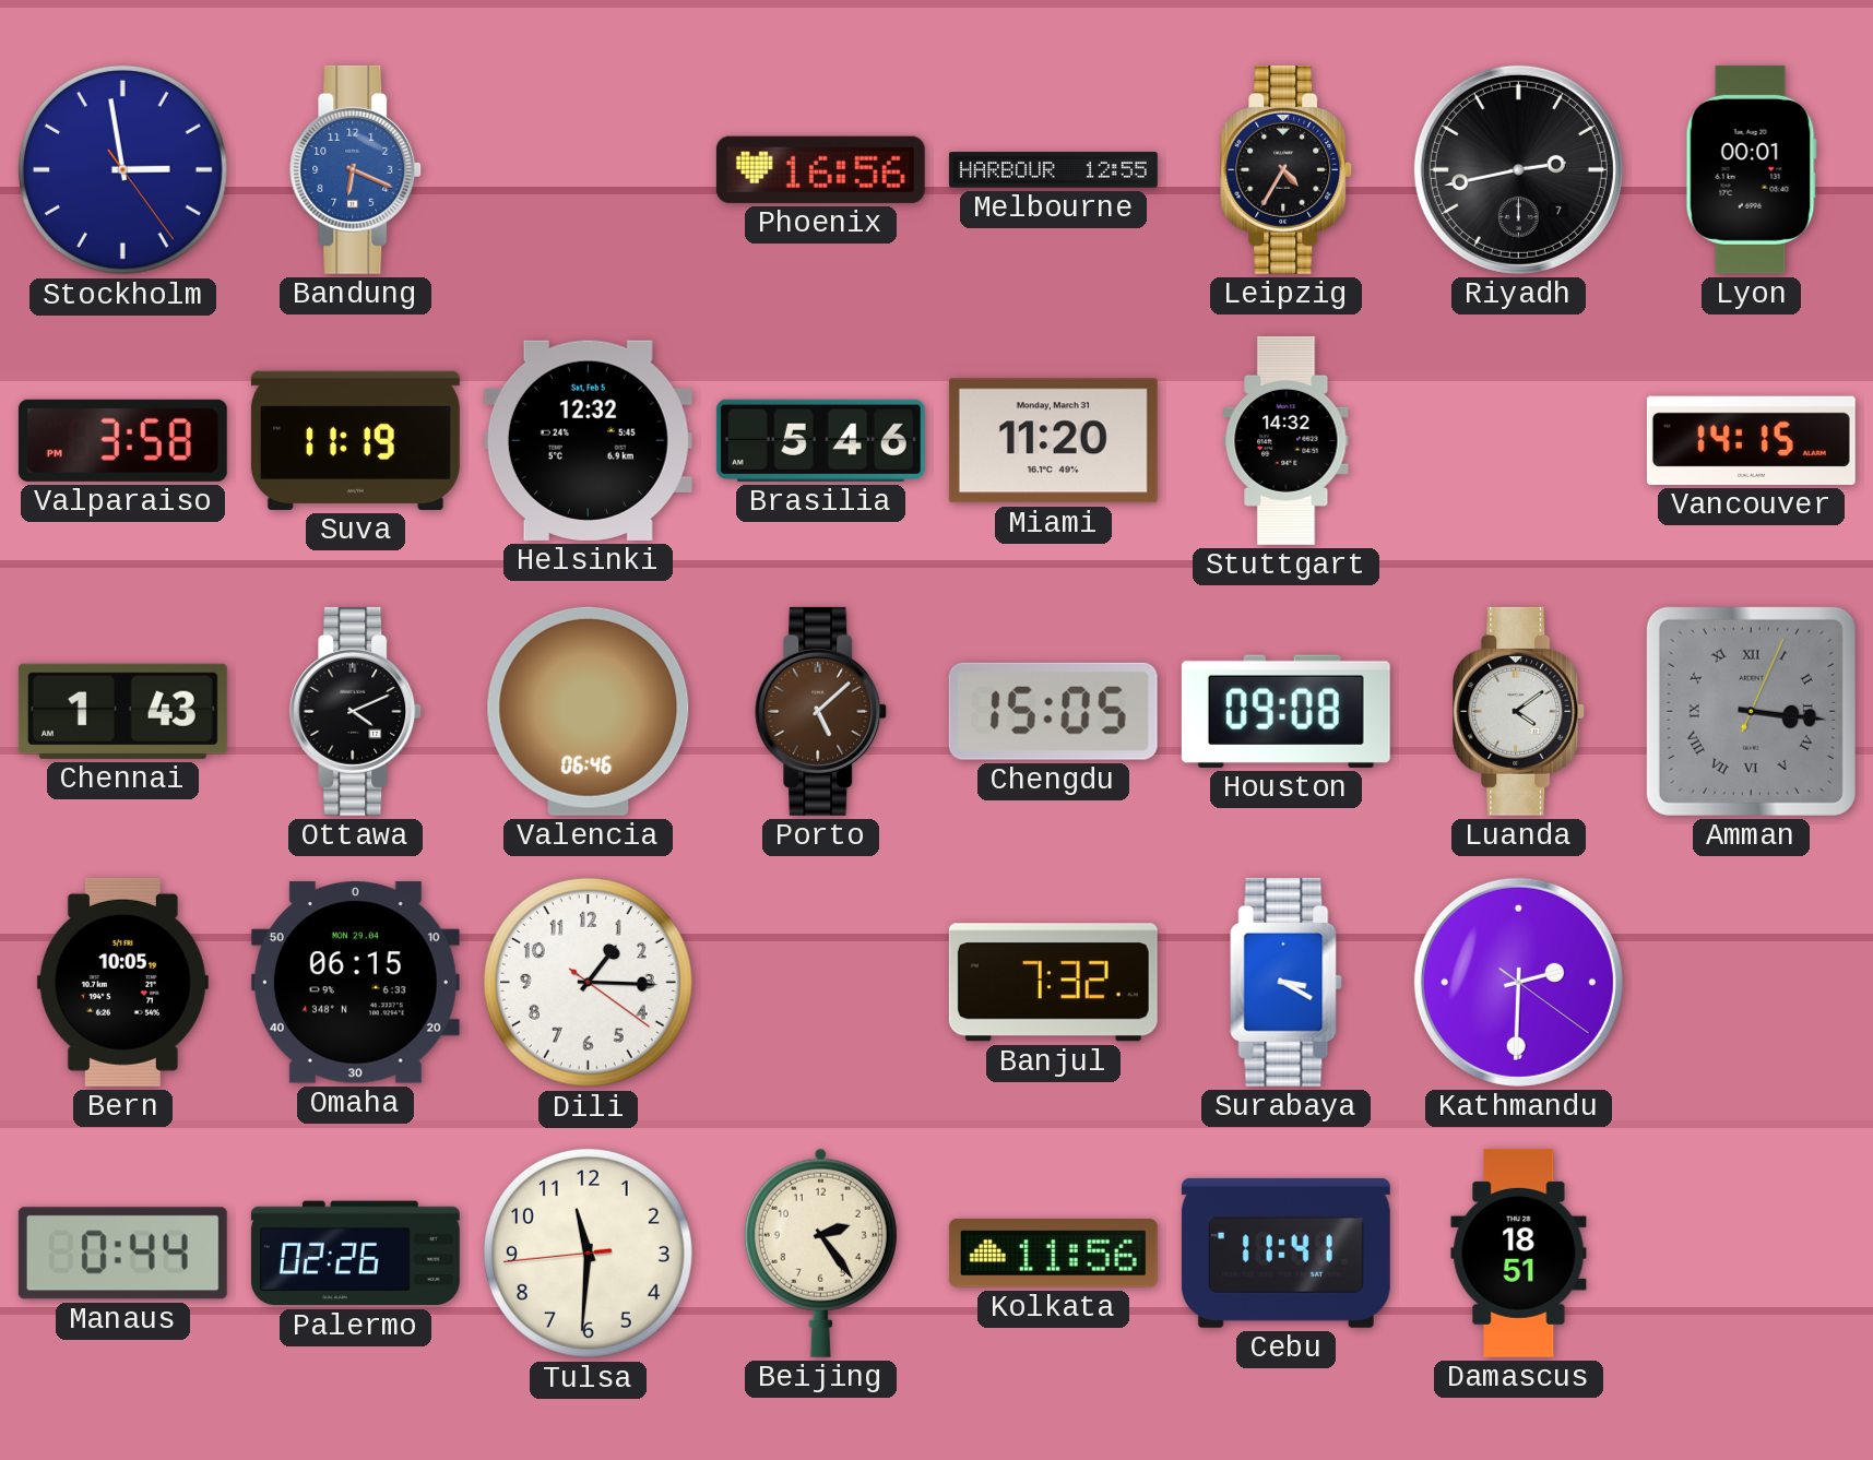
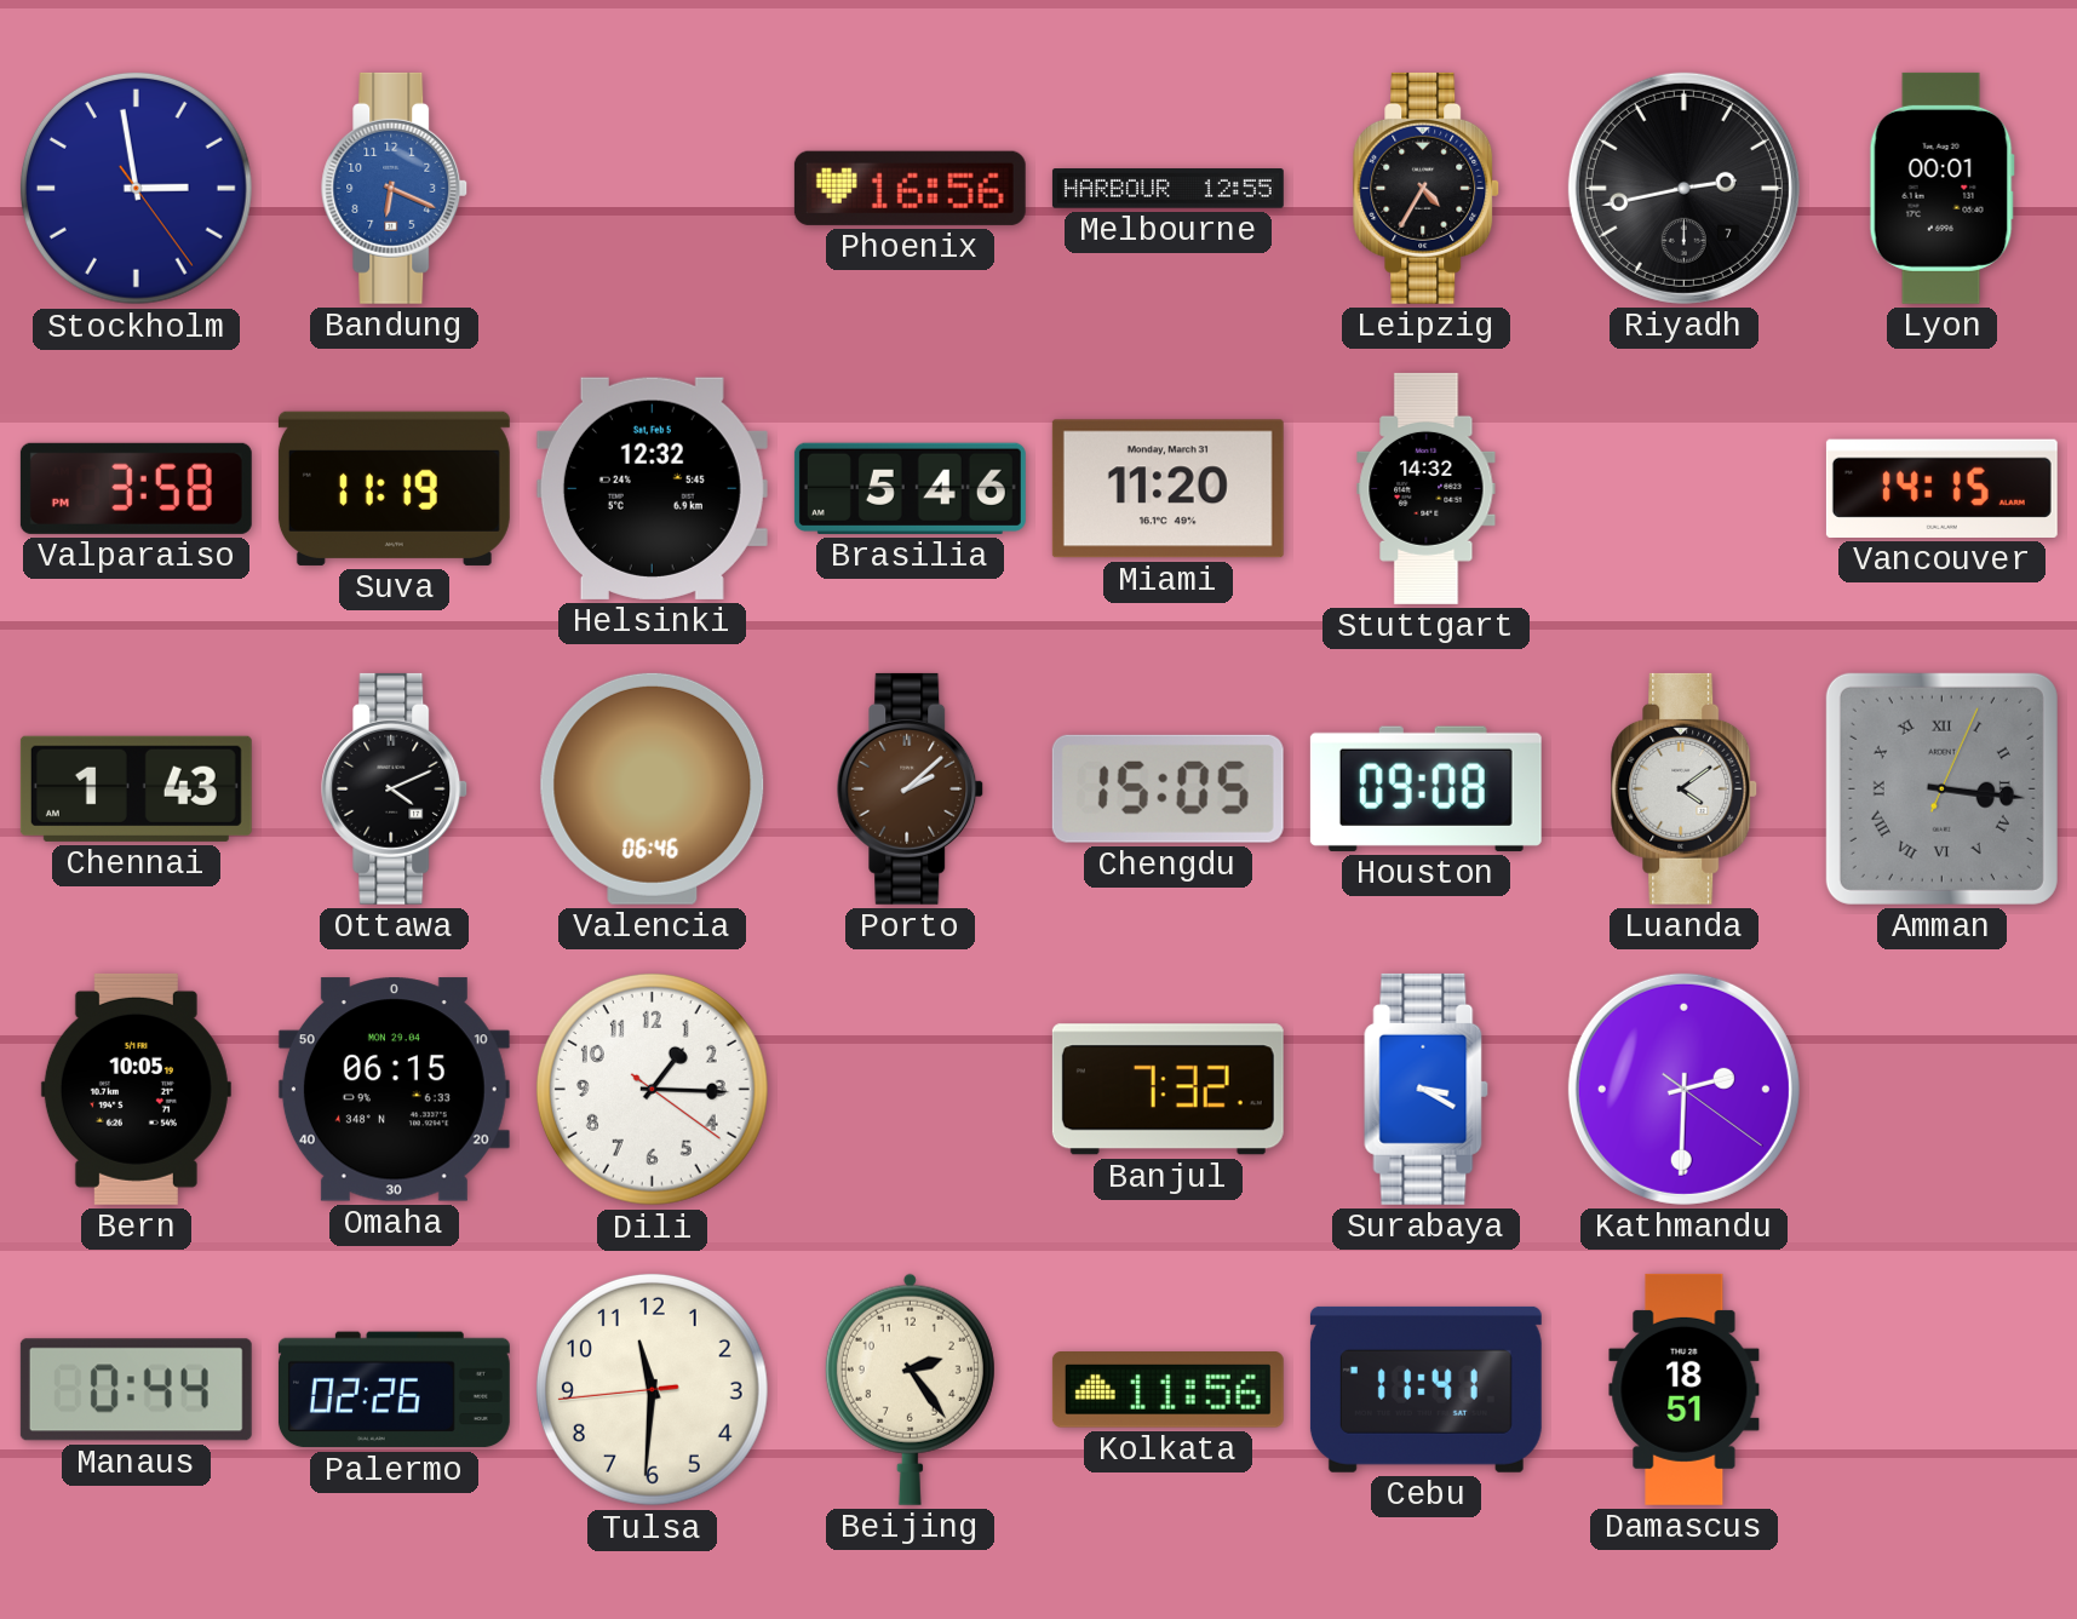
Porto: 5:08 -> 2:08
